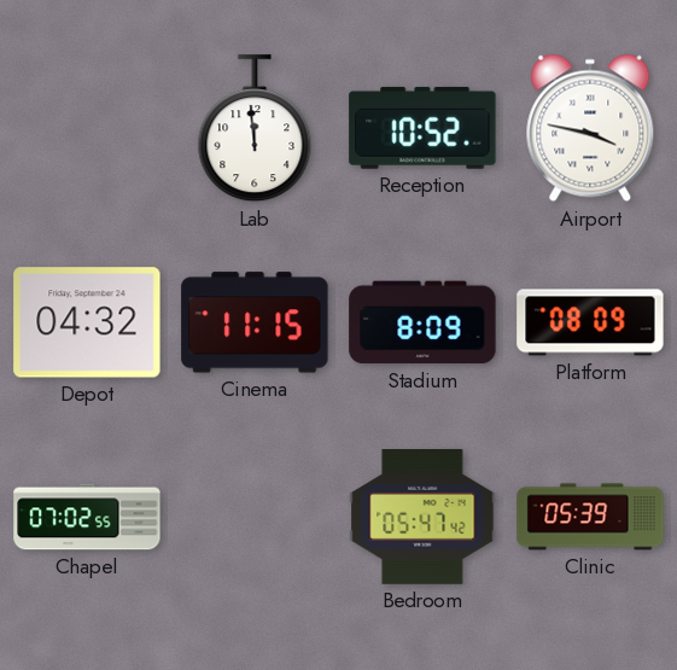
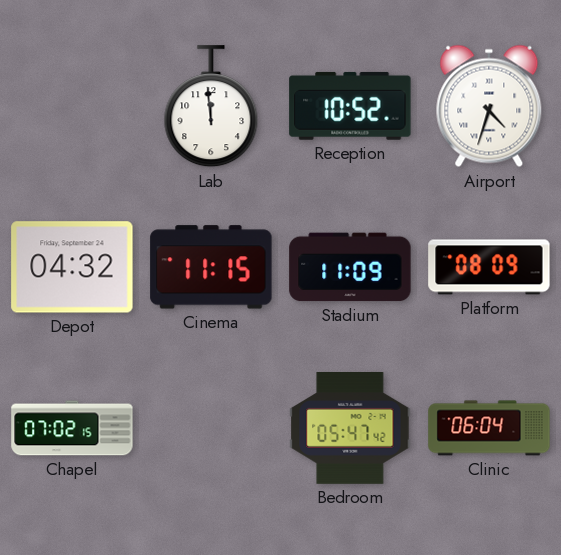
Airport: 3:47 -> 4:33
Stadium: 8:09 -> 11:09
Chapel: 07:02:55 -> 07:02:15
Clinic: 05:39 -> 06:04
